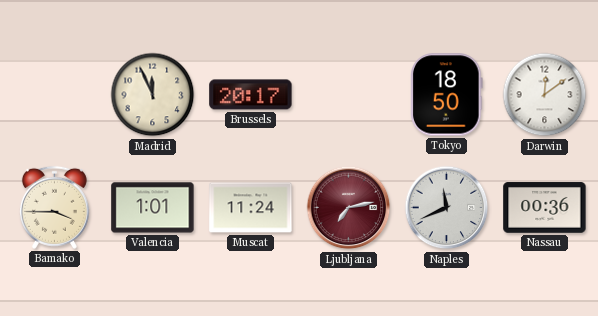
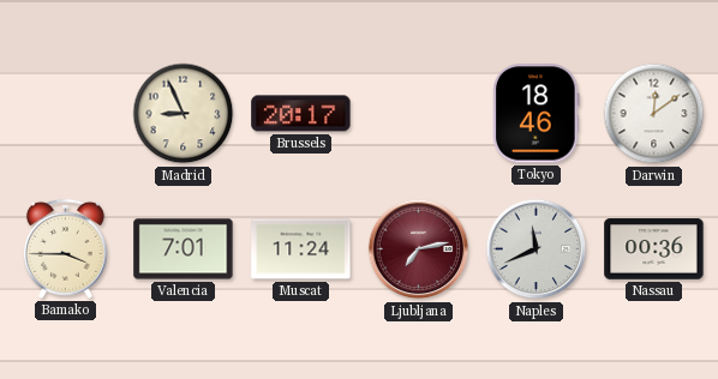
Madrid: 11:56 -> 8:56
Tokyo: 18:50 -> 18:46
Valencia: 1:01 -> 7:01
